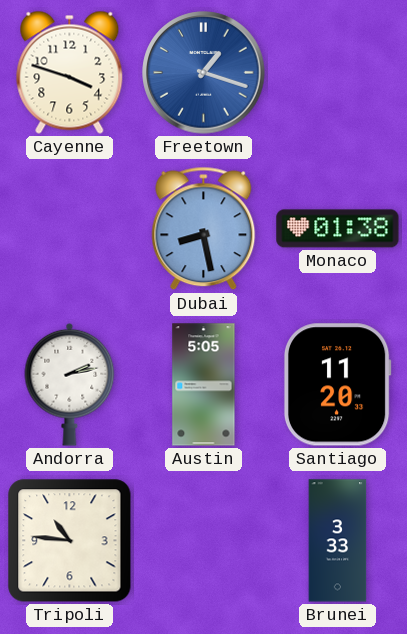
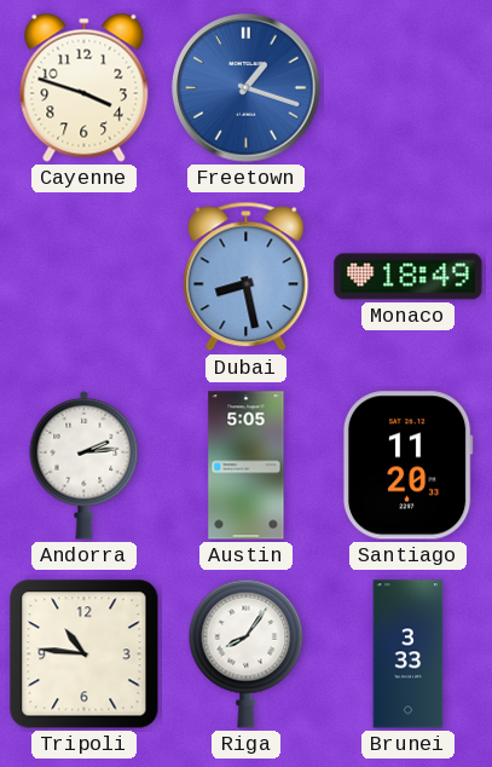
Monaco: 01:38 -> 18:49
Andorra: 2:13 -> 2:14
Riga: none -> 8:06
